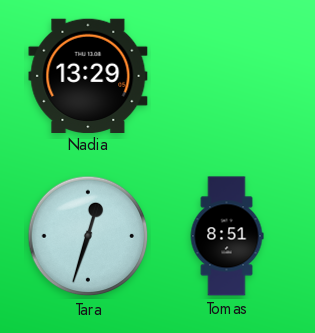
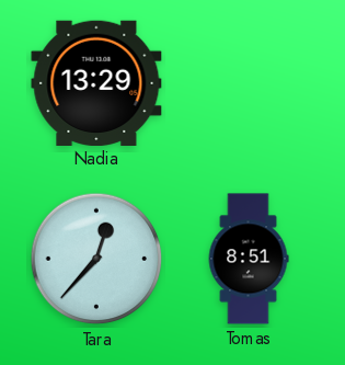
Tara: 12:33 -> 12:37
